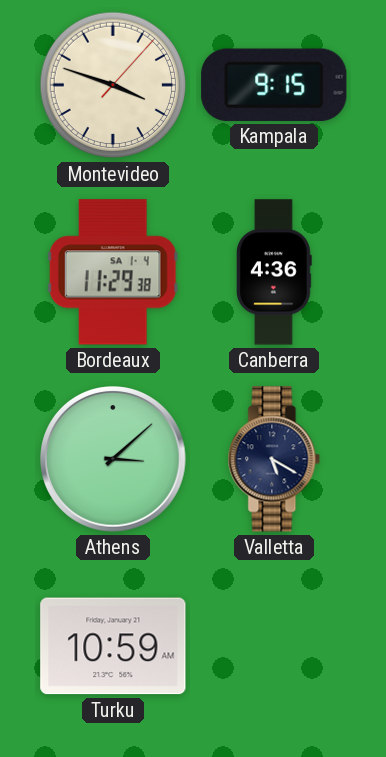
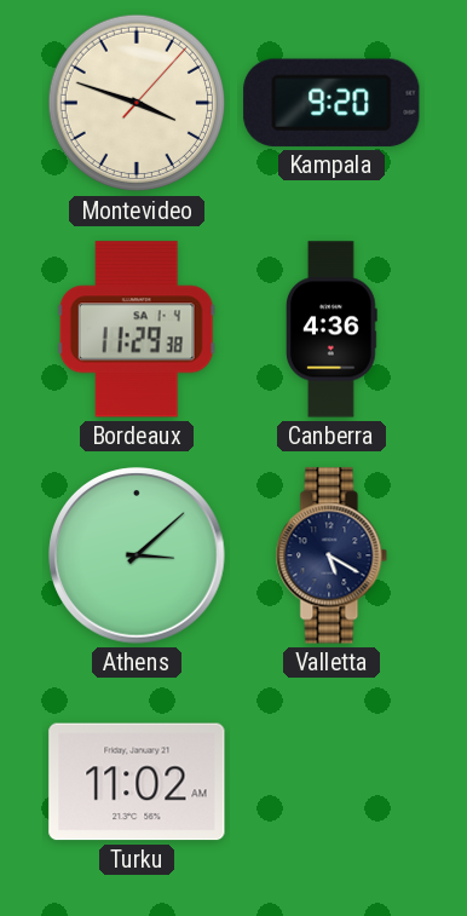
Kampala: 9:15 -> 9:20
Turku: 10:59 -> 11:02
